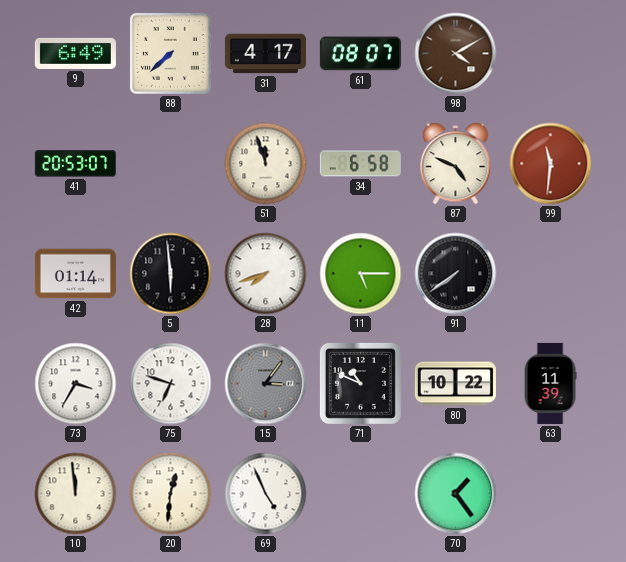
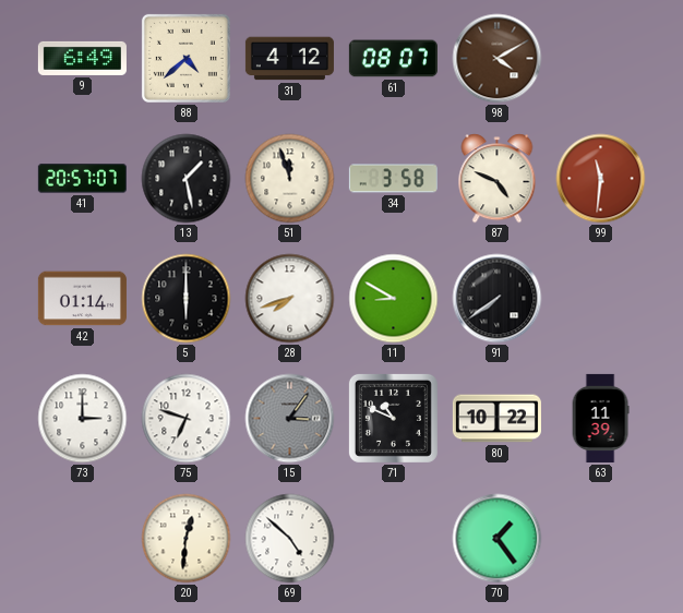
88: 7:38 -> 4:38
31: 4:17 -> 4:12
41: 20:53 -> 20:57
13: none -> 1:28
34: 6:58 -> 3:58
5: 5:59 -> 6:00
11: 5:15 -> 8:50
73: 3:35 -> 3:00
10: 11:59 -> none
69: 4:56 -> 4:52
